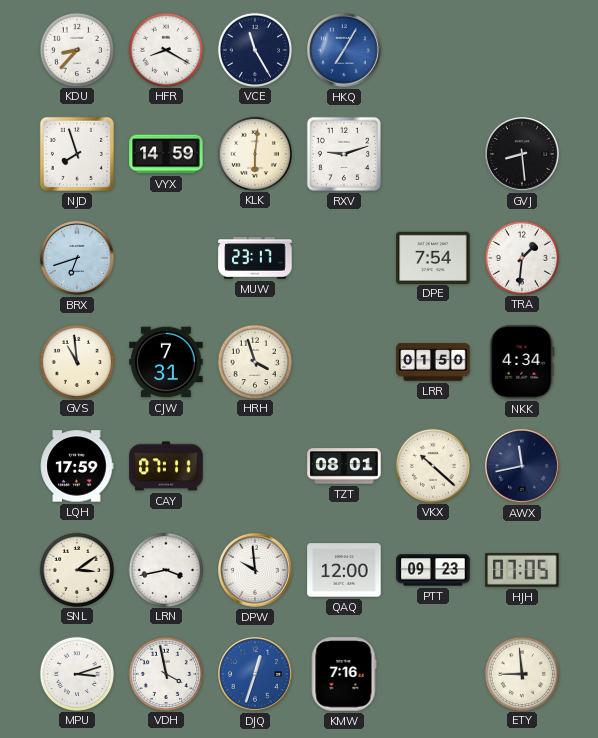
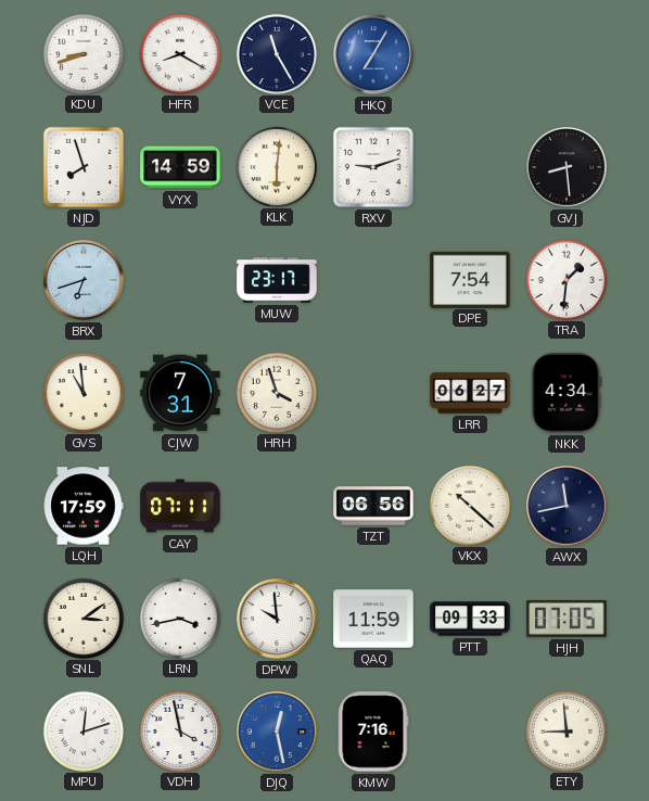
KDU: 8:37 -> 8:42
LRR: 01:50 -> 06:27
TZT: 08:01 -> 06:56
QAQ: 12:00 -> 11:59
PTT: 09:23 -> 09:33
MPU: 3:12 -> 12:12
DJQ: 12:33 -> 12:28
